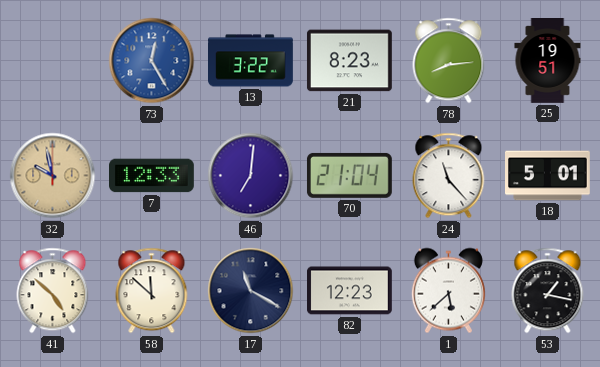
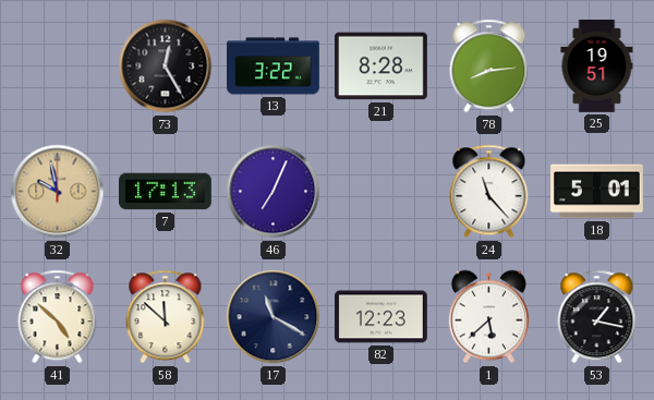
73 dial: blue -> black
21: 8:23 -> 8:28
7: 12:33 -> 17:13
46: 7:01 -> 7:04
70: 21:04 -> none
